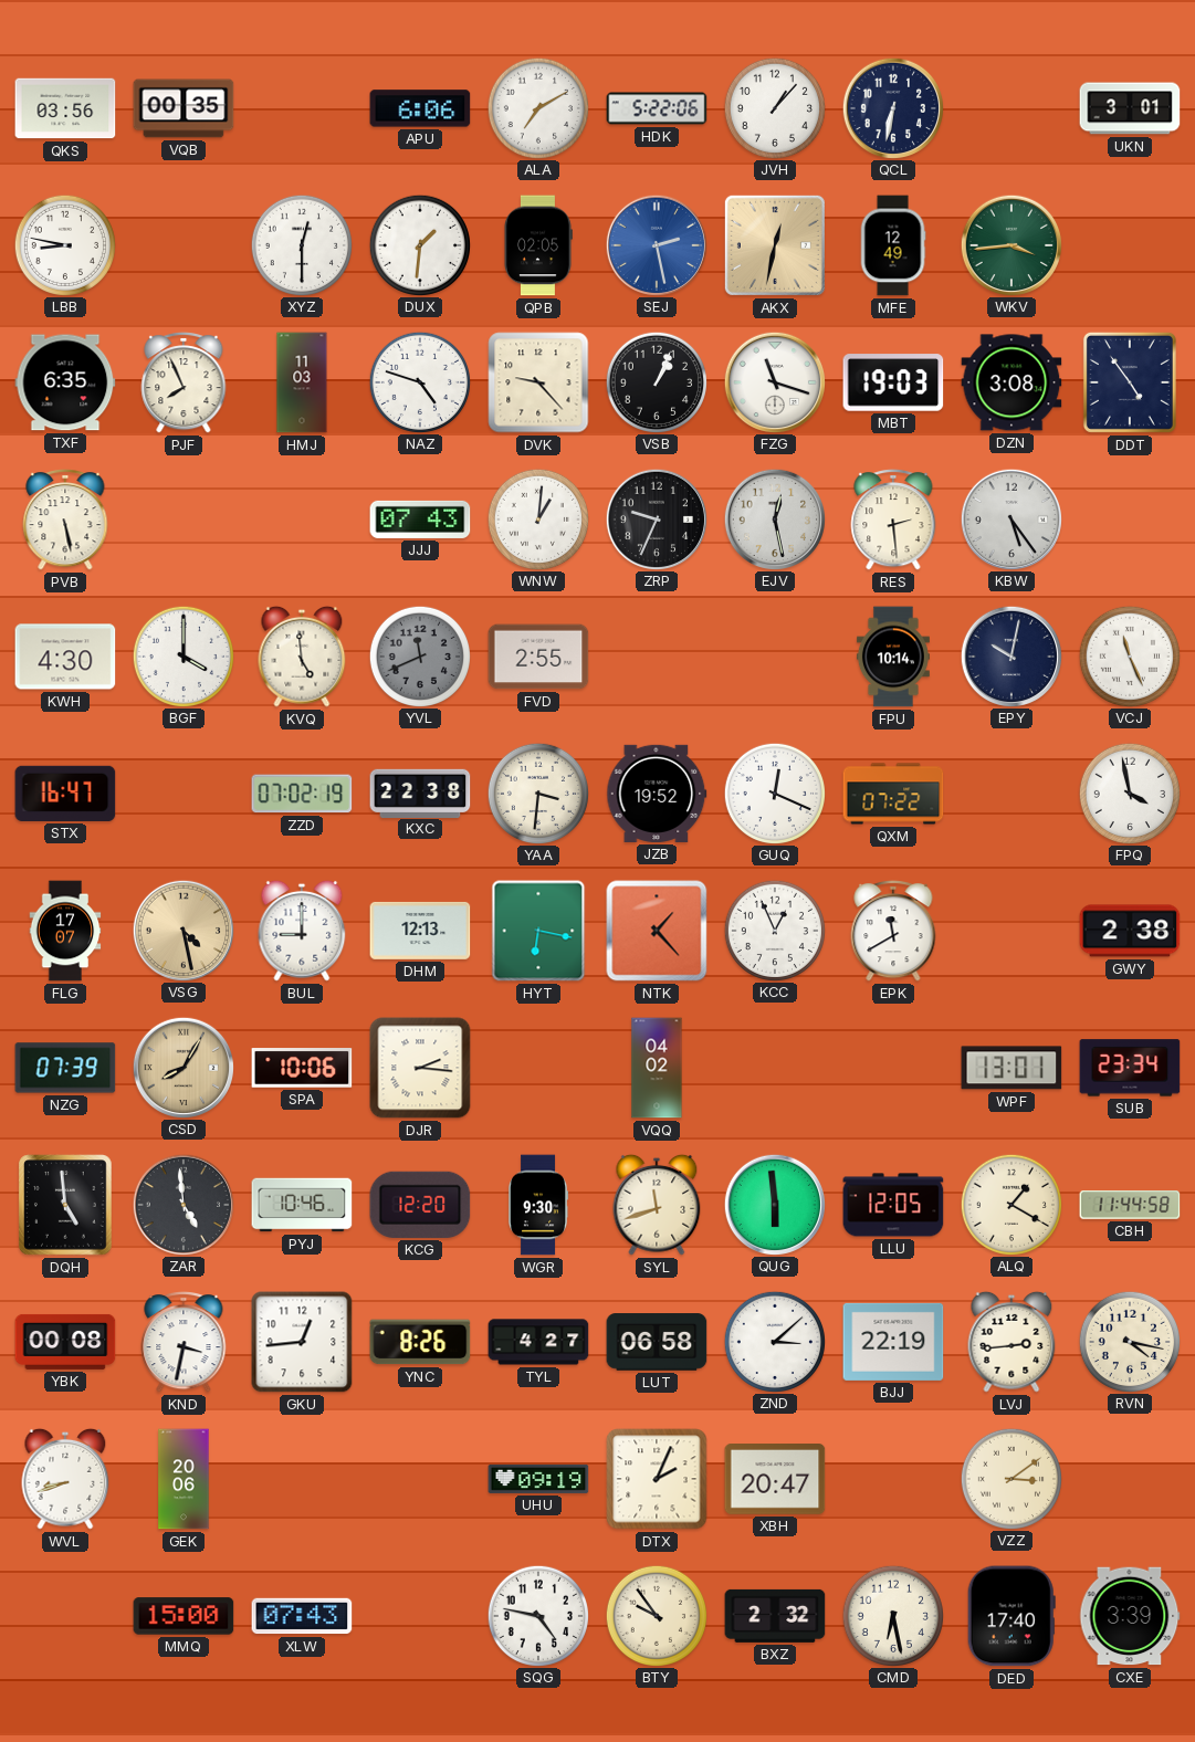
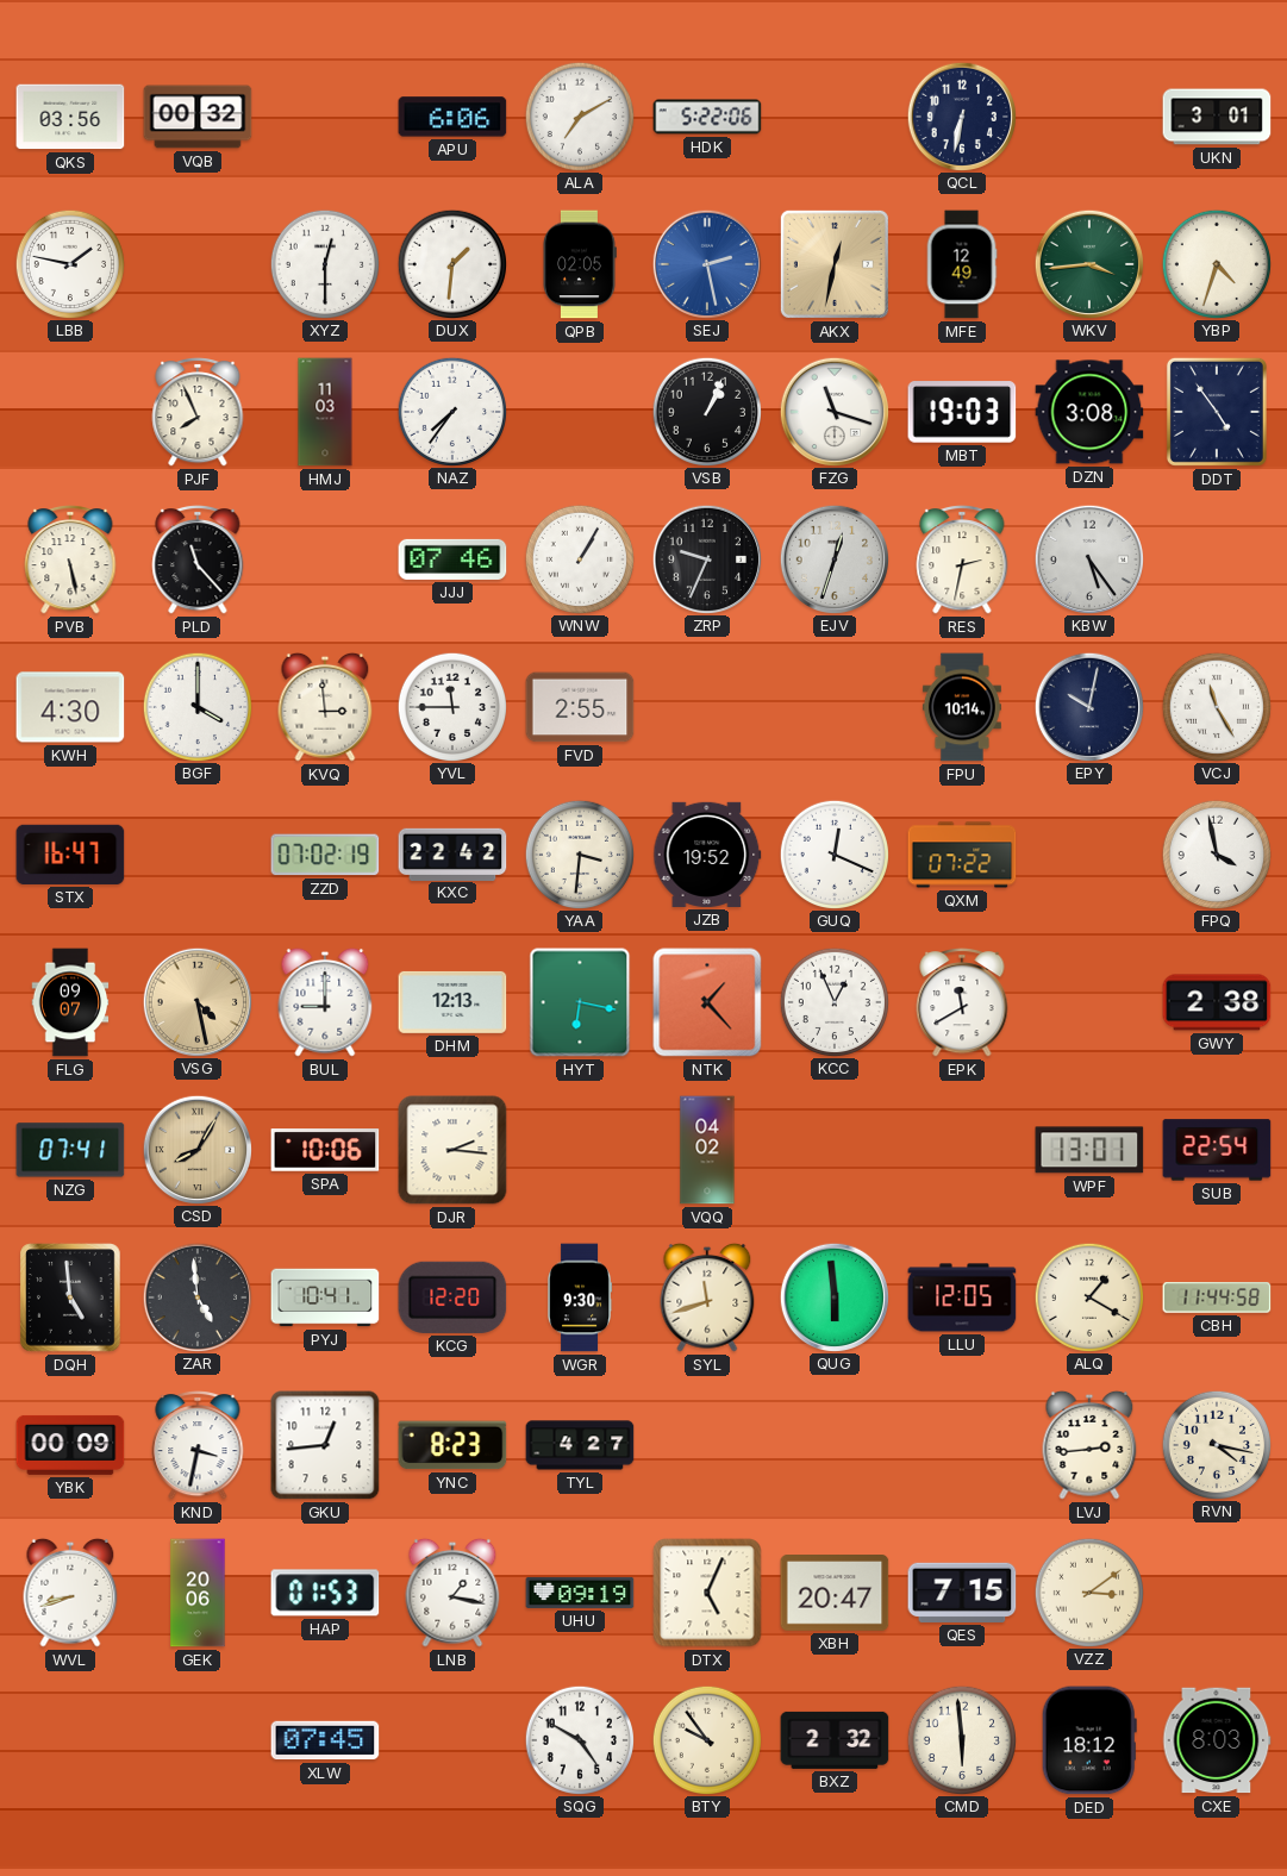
VQB: 00:35 -> 00:32
JVH: 1:07 -> none
LBB: 8:47 -> 1:47
YBP: none -> 4:33
TXF: 6:35 -> none
NAZ: 4:48 -> 7:36
DVK: 9:23 -> none
PLD: none -> 11:23
JJJ: 07:43 -> 07:46
WNW: 1:01 -> 1:05
EJV: 12:28 -> 12:33
RES: 2:29 -> 2:32
KVQ: 4:59 -> 2:59
YVL: 11:41 -> 11:45
YVL dial: grey -> white
VCJ: 11:26 -> 11:25
KXC: 22:38 -> 22:42
FLG: 17:07 -> 09:07
NZG: 07:39 -> 07:41
SUB: 23:34 -> 22:54
PYJ: 10:46 -> 10:41
YBK: 00:08 -> 00:09
YNC: 8:26 -> 8:23
LUT: 06:58 -> none
ZND: 3:08 -> none
BJJ: 22:19 -> none
HAP: none -> 01:53
LNB: none -> 1:17
DTX: 2:04 -> 5:04
QES: none -> 7:15
MMQ: 15:00 -> none
XLW: 07:43 -> 07:45
SQG: 4:47 -> 4:50
CMD: 6:28 -> 5:59
DED: 17:40 -> 18:12
CXE: 3:39 -> 8:03
